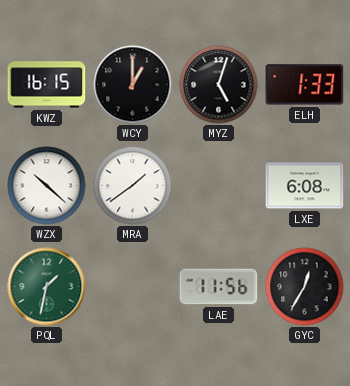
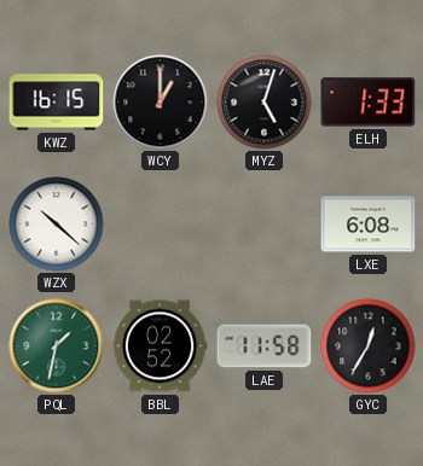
MRA: 1:39 -> none
BBL: none -> 02:52
LAE: 11:56 -> 11:58
